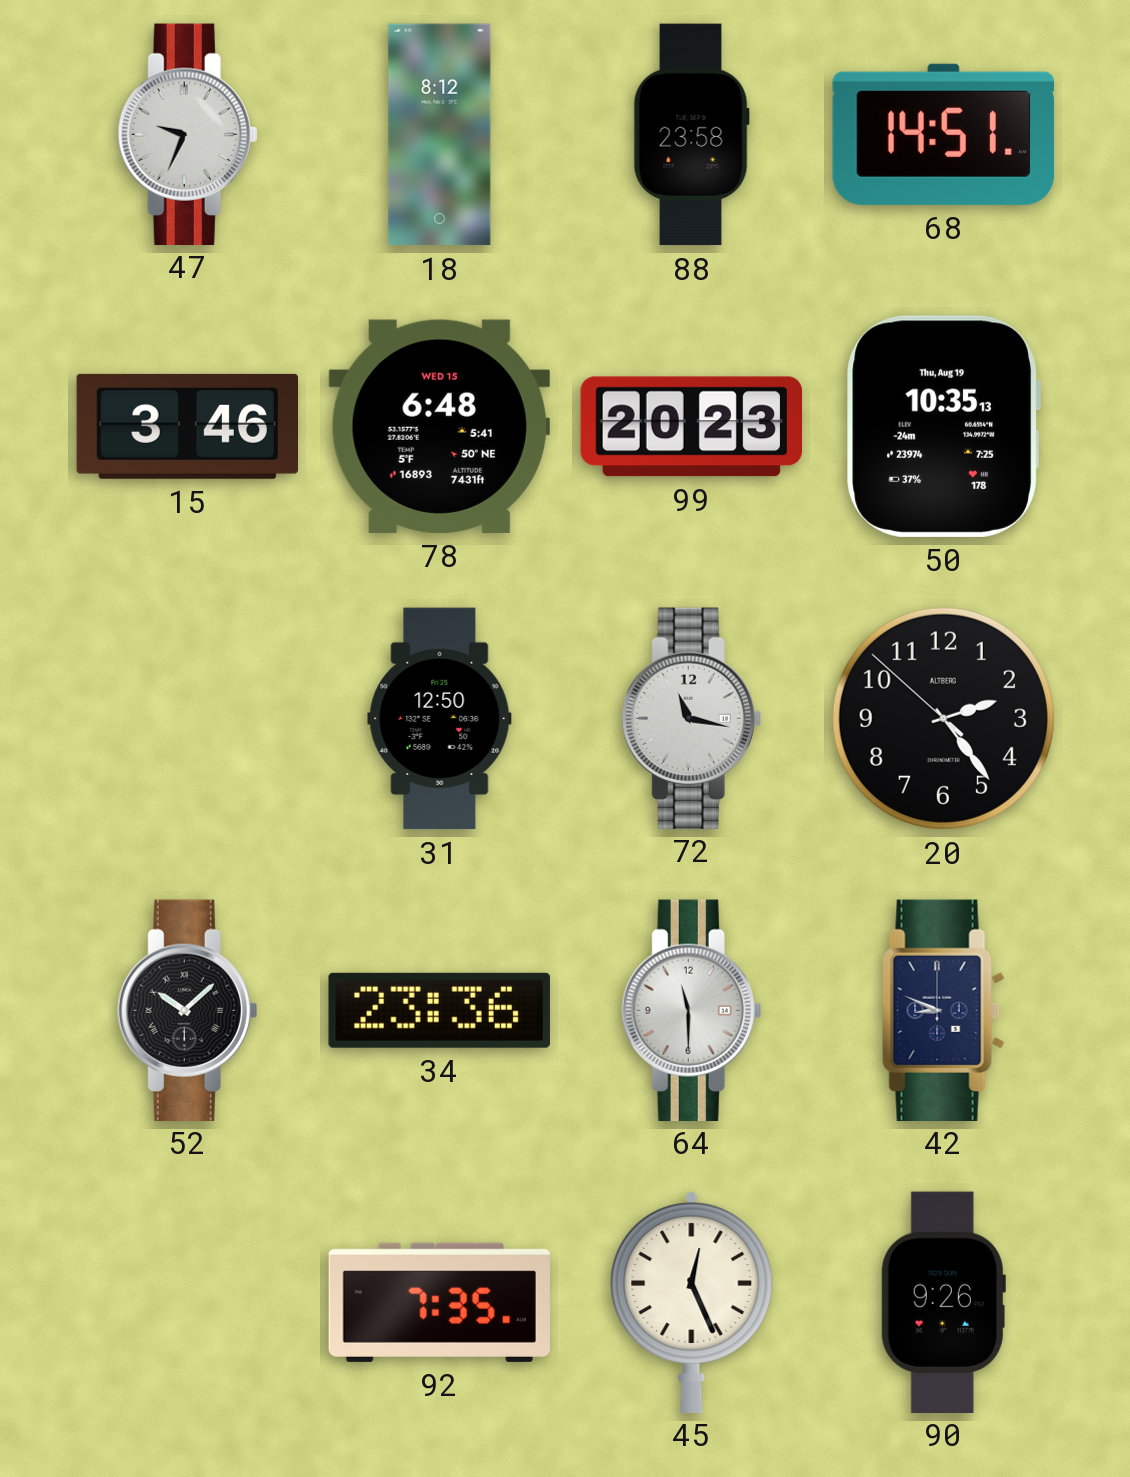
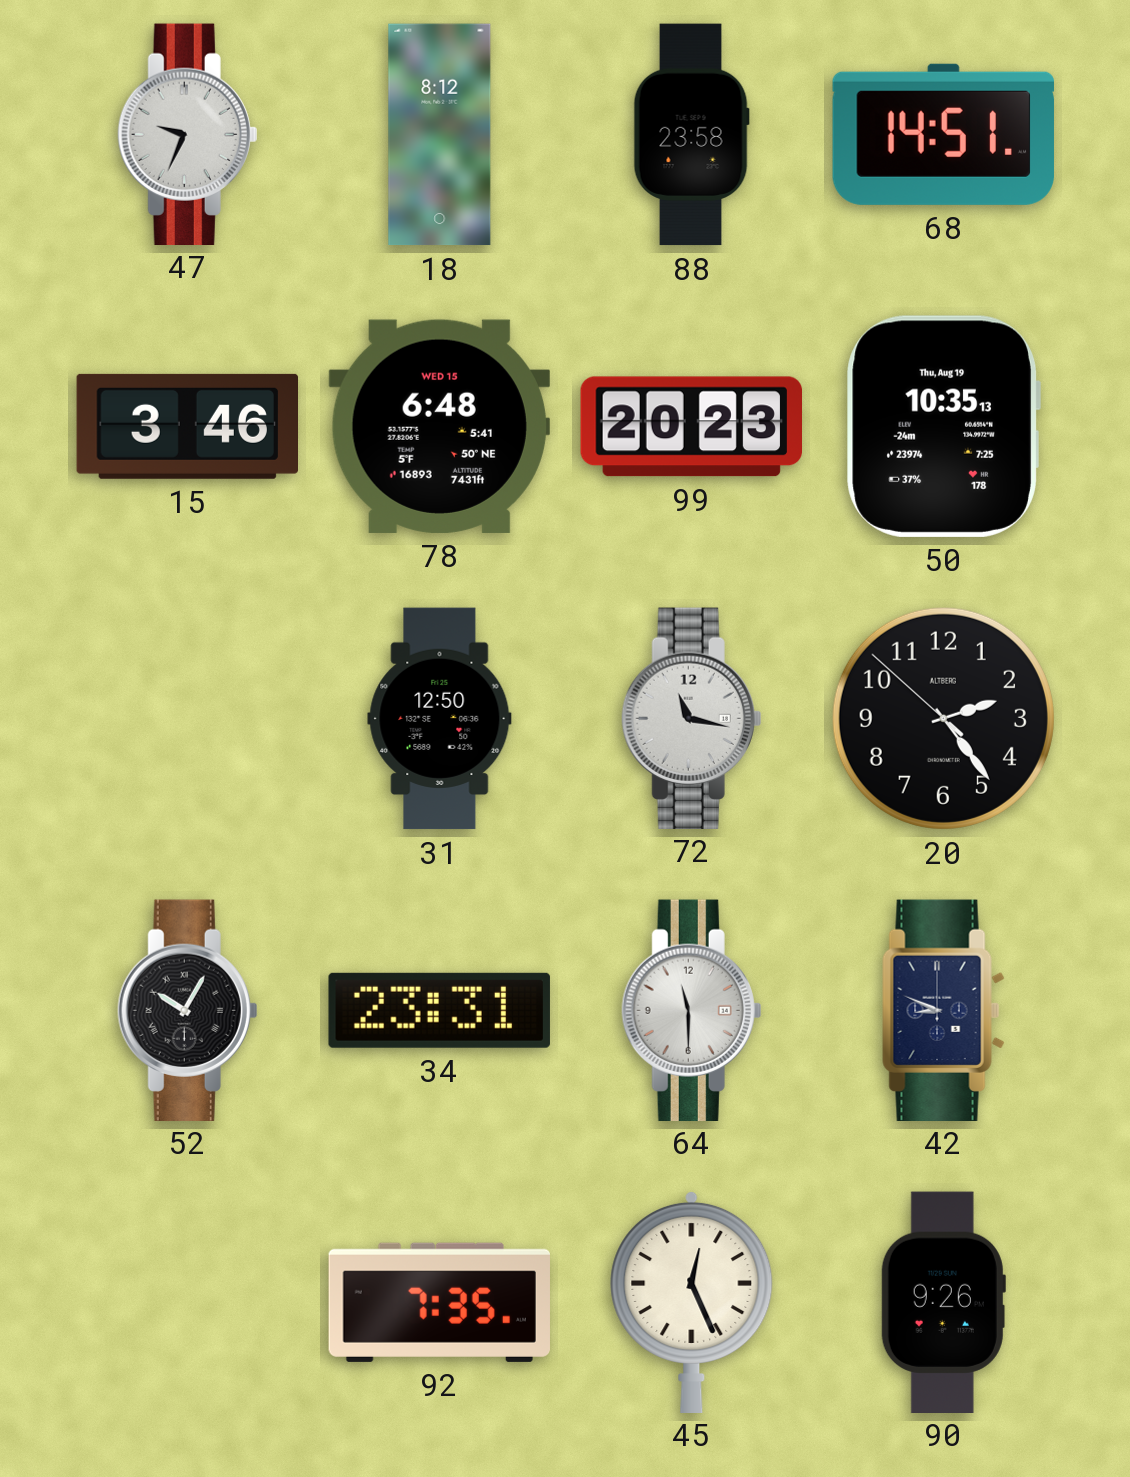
52: 10:08 -> 10:05
34: 23:36 -> 23:31
